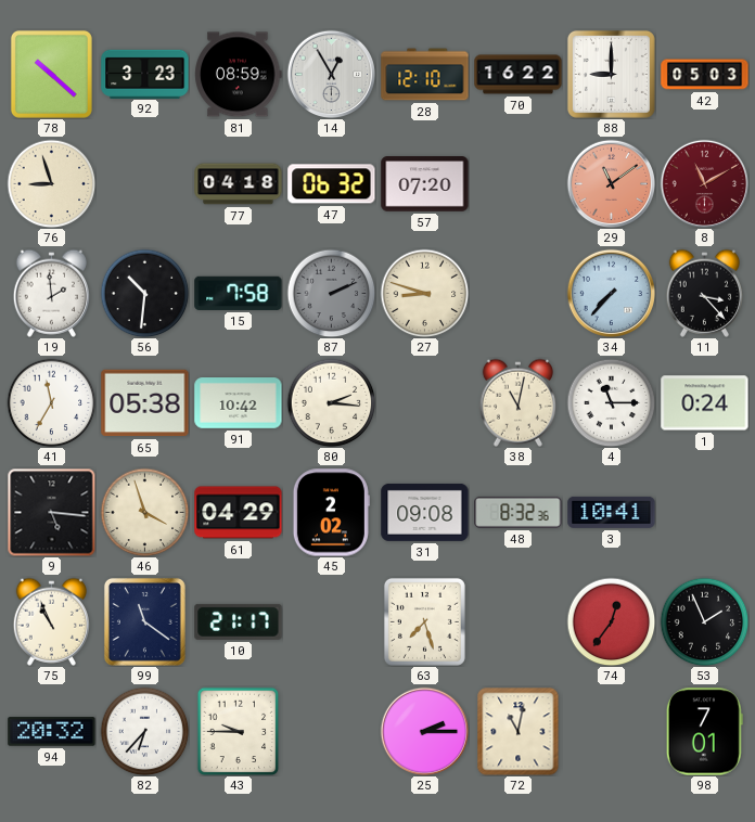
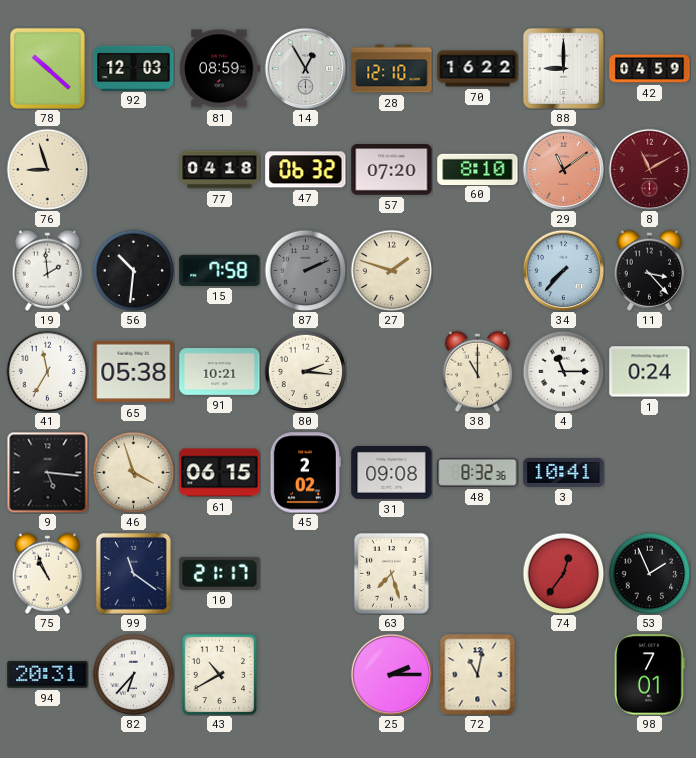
92: 3:23 -> 12:03
42: 05:03 -> 04:59
60: none -> 8:10
27: 8:48 -> 1:48
91: 10:42 -> 10:21
38: 11:02 -> 11:00
61: 04:29 -> 06:15
94: 20:32 -> 20:31
43: 9:45 -> 10:40
